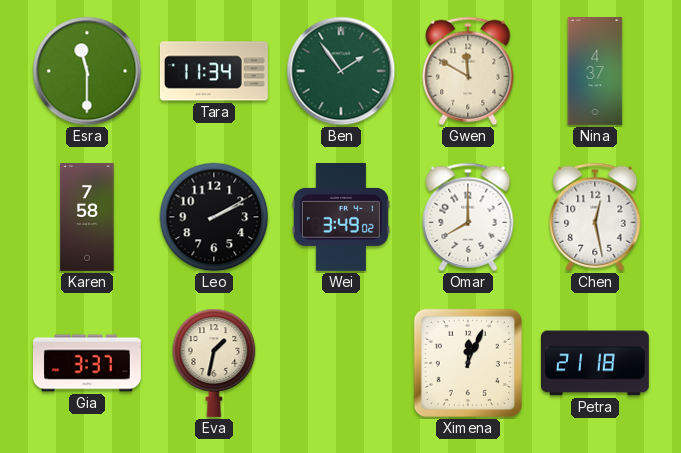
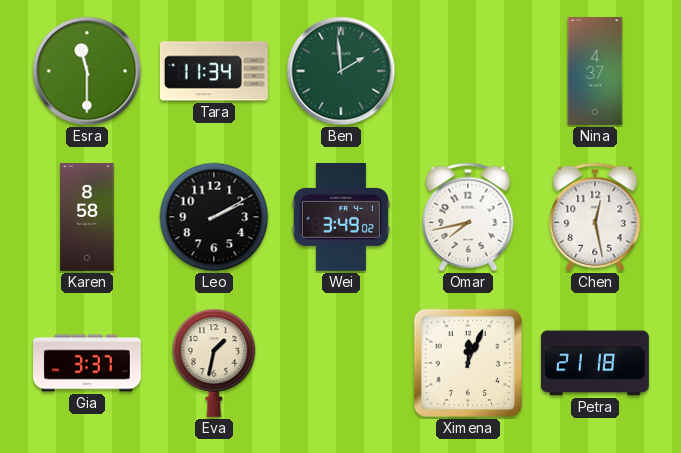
Ben: 1:54 -> 1:59
Gwen: 11:50 -> none
Karen: 7:58 -> 8:58
Omar: 8:00 -> 7:43
